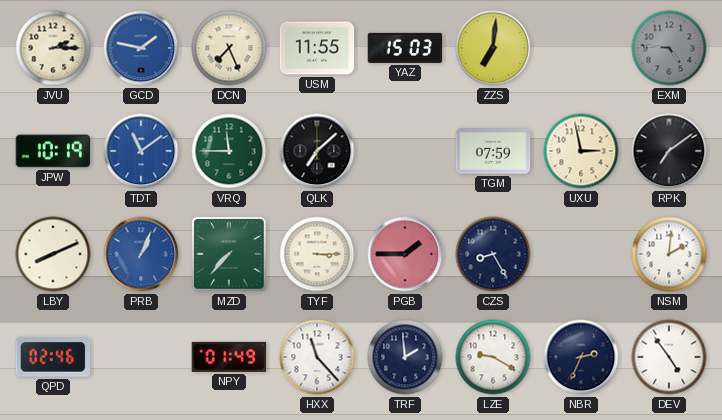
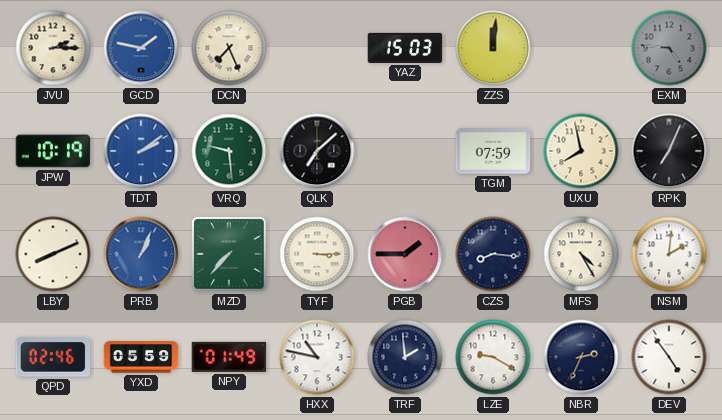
USM: 11:55 -> none
ZZS: 7:01 -> 12:01
TDT: 11:09 -> 2:09
VRQ: 11:45 -> 9:29
UXU: 2:58 -> 7:58
RPK: 7:09 -> 7:04
CZS: 8:25 -> 8:16
MFS: none -> 4:25
YXD: none -> 05:59
HXX: 11:23 -> 10:47
